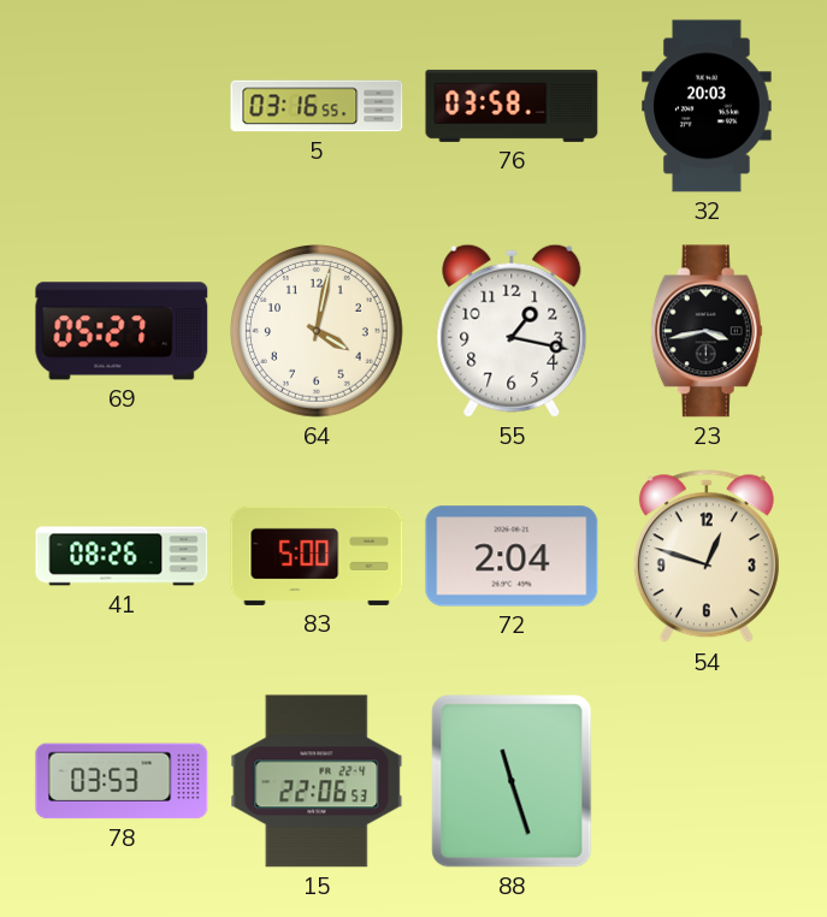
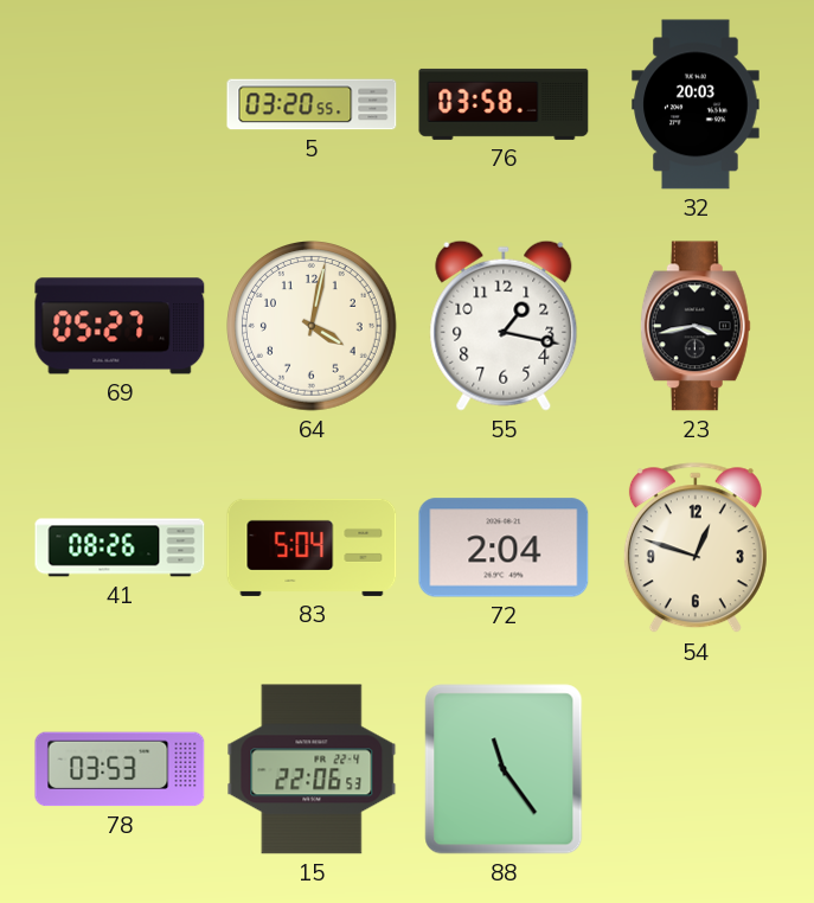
5: 03:16 -> 03:20
83: 5:00 -> 5:04
88: 11:27 -> 11:24
